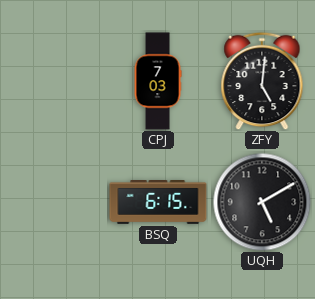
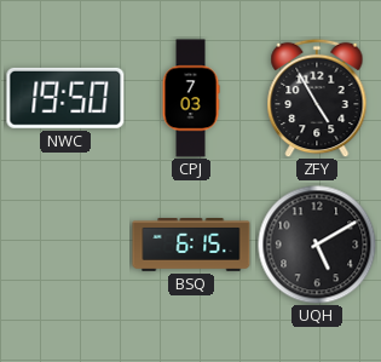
NWC: none -> 19:50
ZFY: 5:01 -> 4:55
